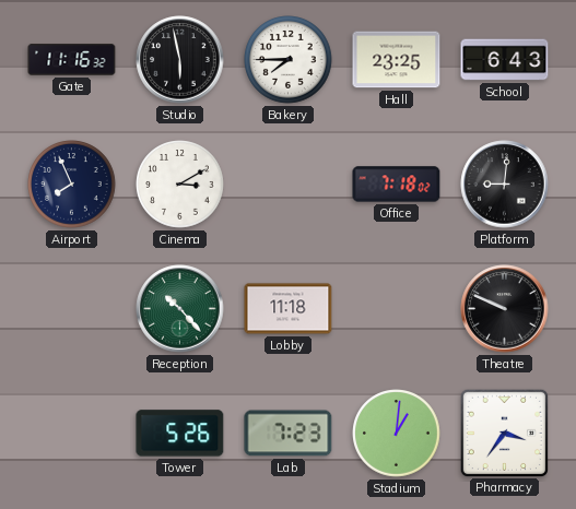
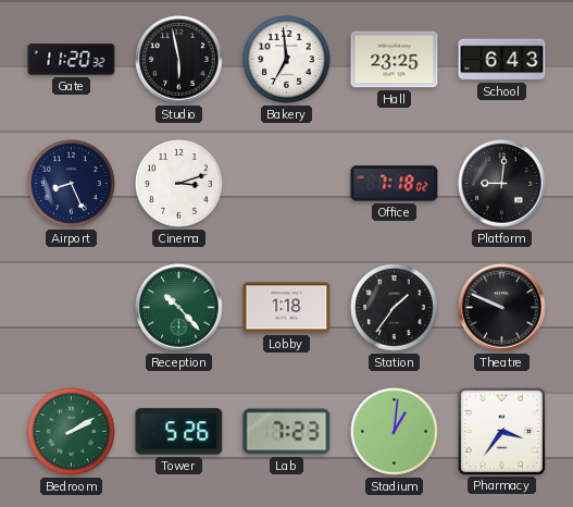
Gate: 11:16 -> 11:20
Bakery: 7:45 -> 6:59
Airport: 7:56 -> 8:26
Cinema: 3:10 -> 3:12
Lobby: 11:18 -> 1:18
Station: none -> 1:36
Bedroom: none -> 2:10
